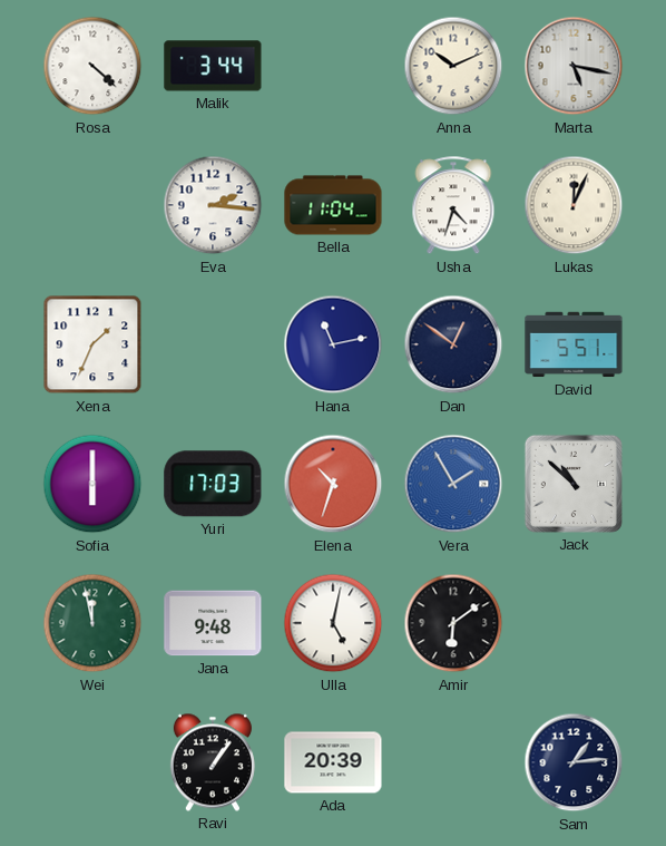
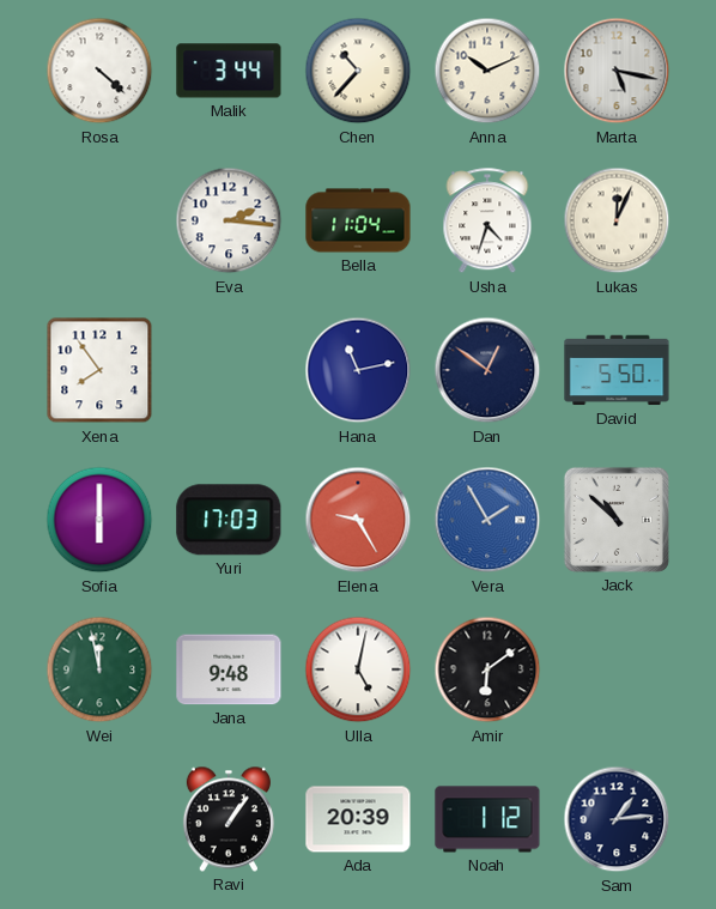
Chen: none -> 10:37
Xena: 1:34 -> 7:54
David: 5:51 -> 5:50
Elena: 10:33 -> 9:25
Noah: none -> 1:12
